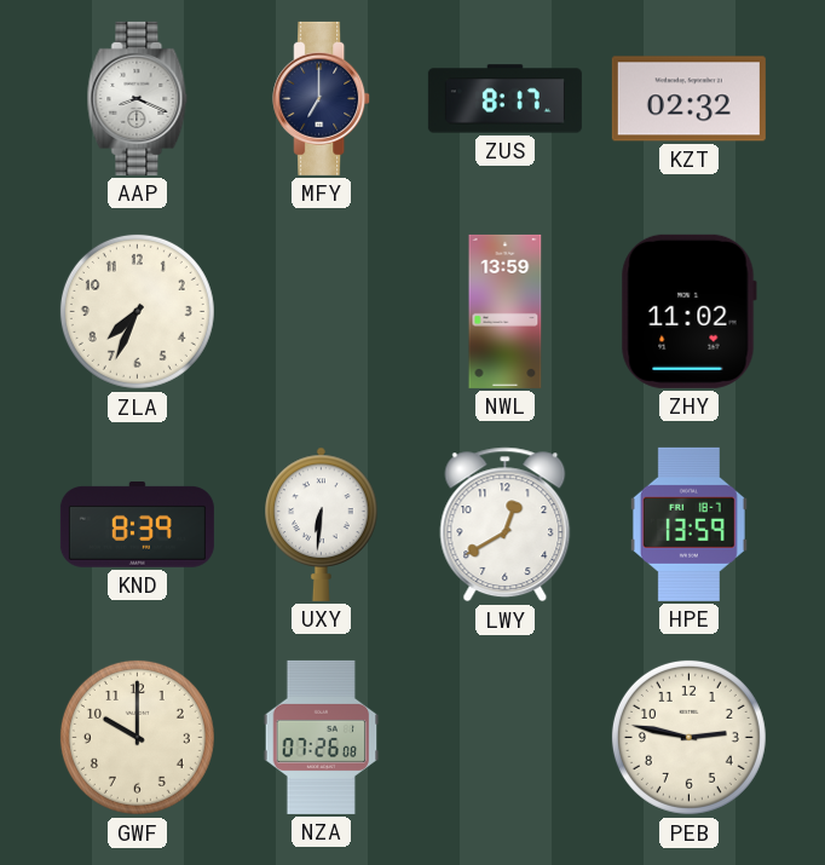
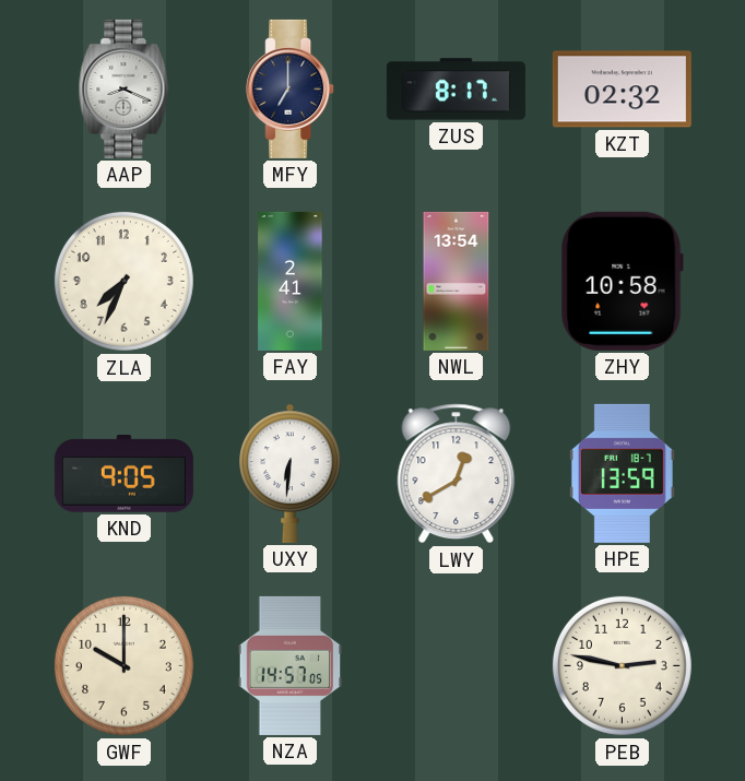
FAY: none -> 2:41
NWL: 13:59 -> 13:54
ZHY: 11:02 -> 10:58
KND: 8:39 -> 9:05
NZA: 07:26 -> 14:57
